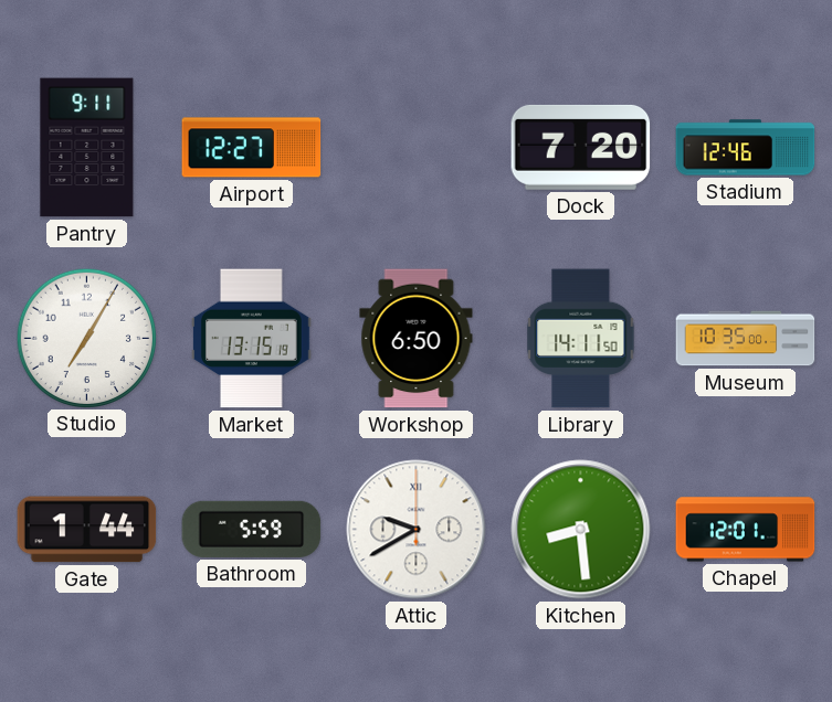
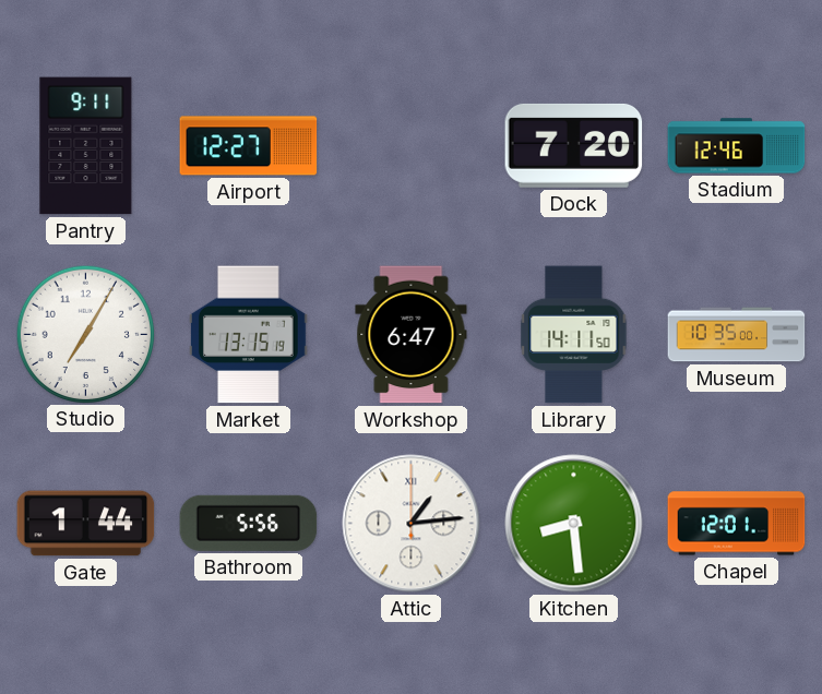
Workshop: 6:50 -> 6:47
Bathroom: 5:59 -> 5:56
Attic: 9:40 -> 1:14
